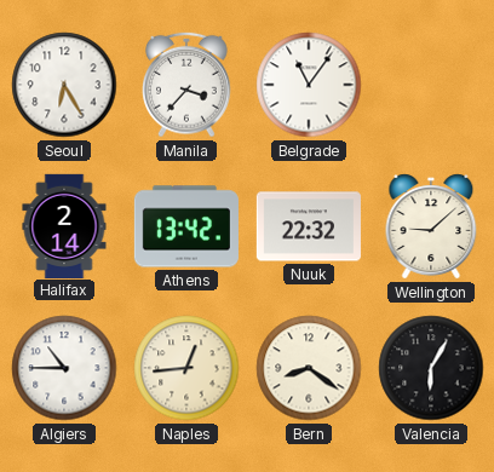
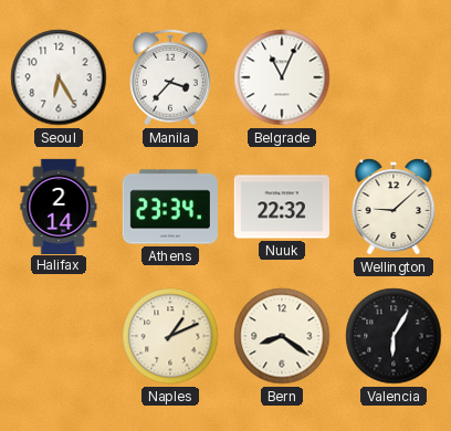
Belgrade: 11:06 -> 11:04
Athens: 13:42 -> 23:34
Algiers: 10:45 -> none
Naples: 12:44 -> 1:11
